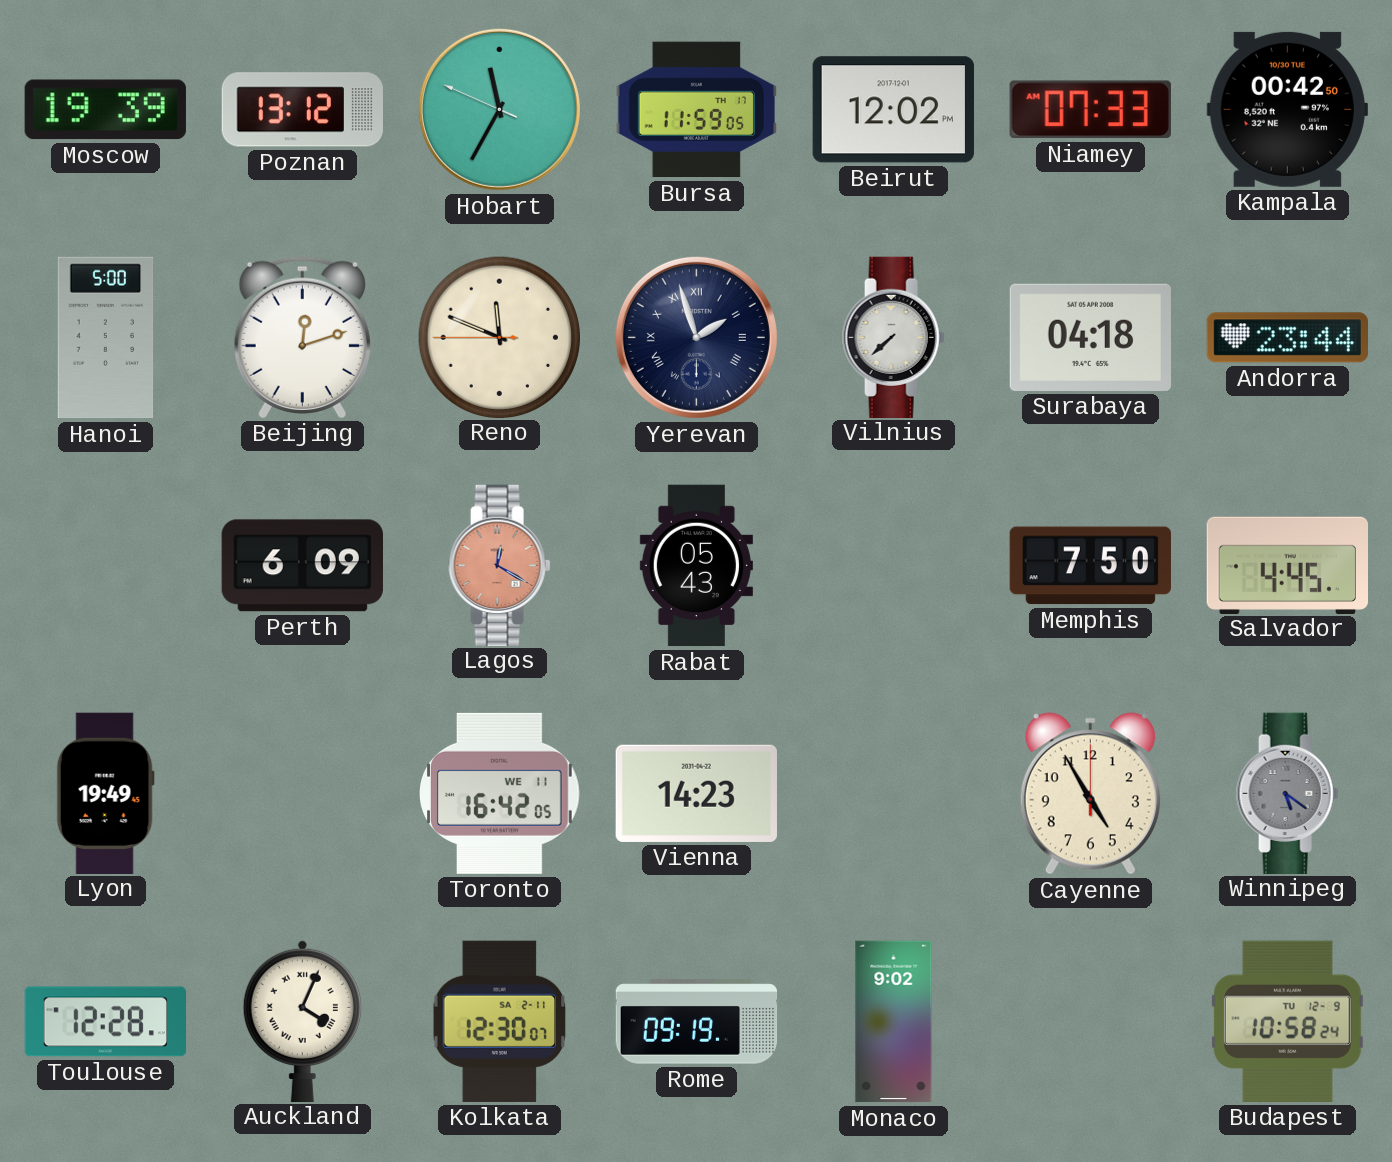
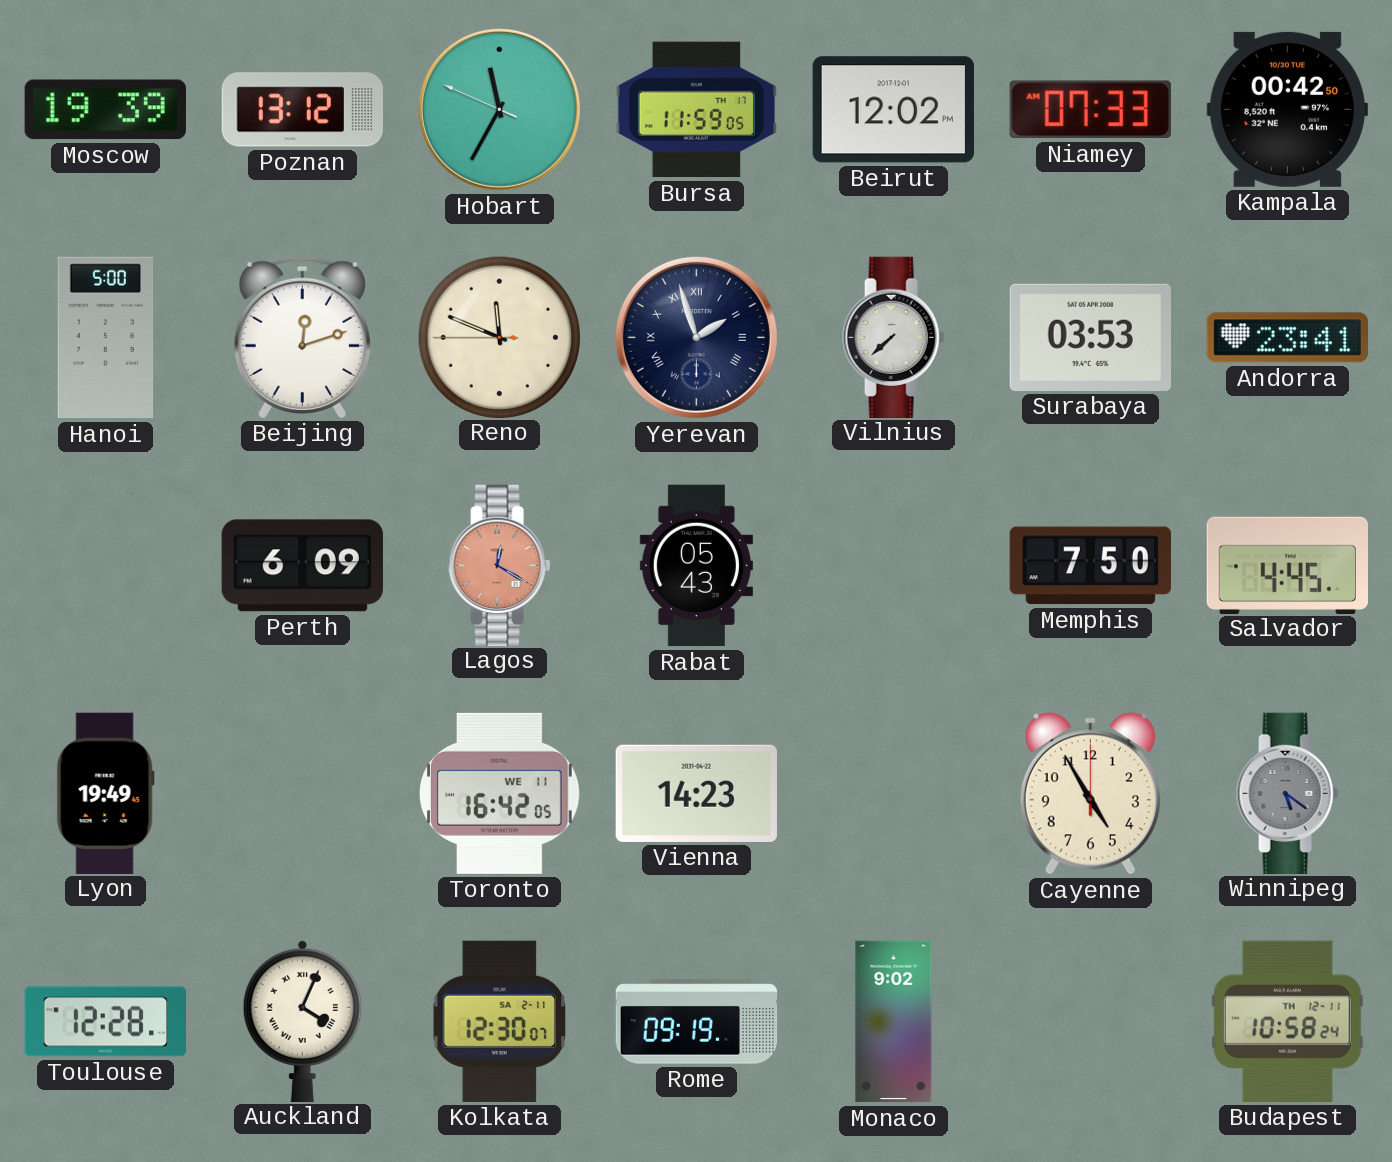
Surabaya: 04:18 -> 03:53
Andorra: 23:44 -> 23:41
Budapest date: TU 12-9 -> TH 12-11
